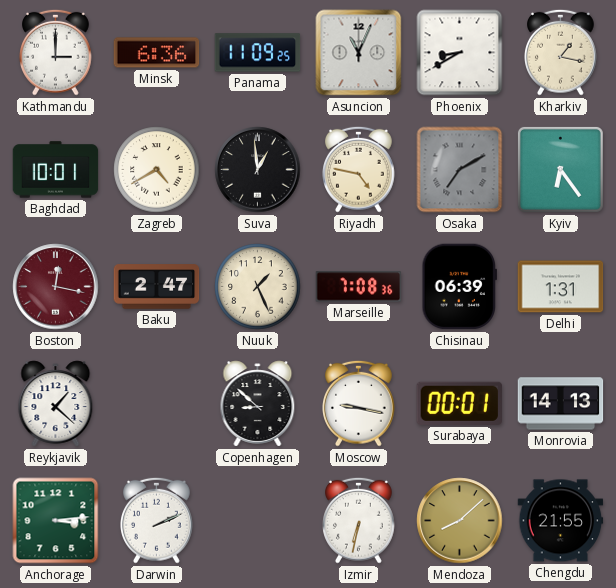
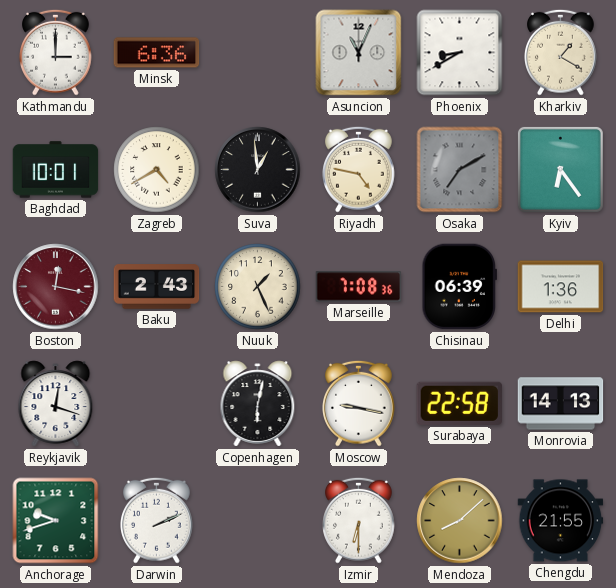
Panama: 11:09 -> none
Kharkiv: 1:17 -> 1:20
Baku: 2:47 -> 2:43
Delhi: 1:31 -> 1:36
Reykjavik: 1:22 -> 12:18
Copenhagen: 8:52 -> 6:02
Surabaya: 00:01 -> 22:58
Anchorage: 3:14 -> 9:42
Izmir: 6:32 -> 6:30
